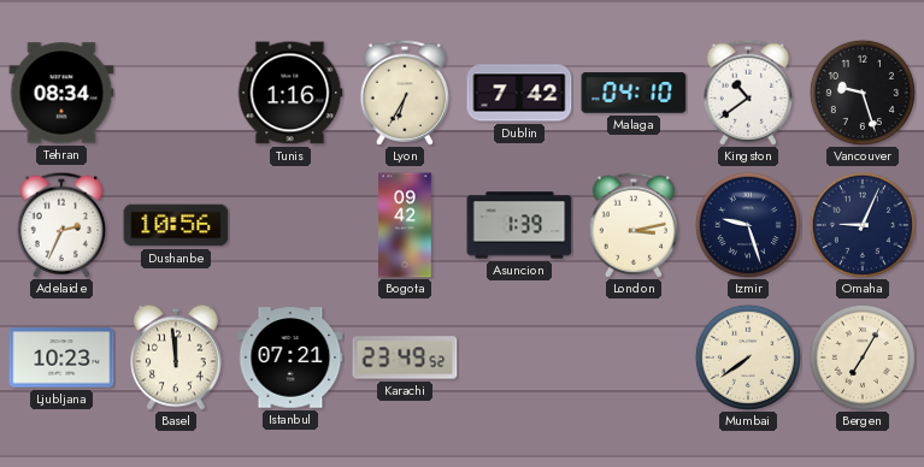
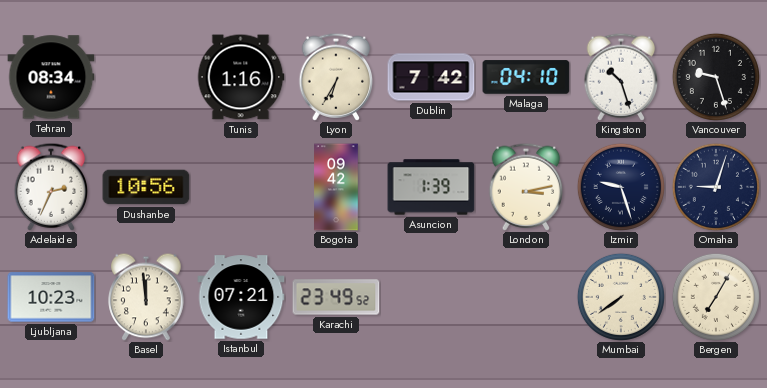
Kingston: 10:39 -> 10:27
Omaha: 9:04 -> 9:03
